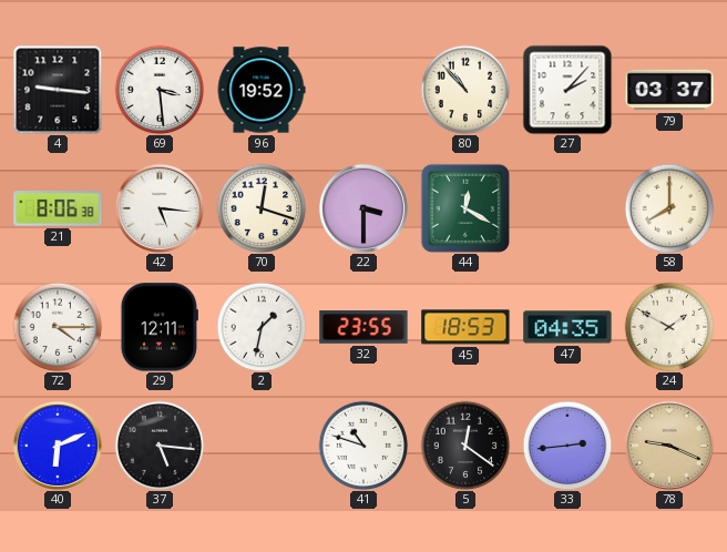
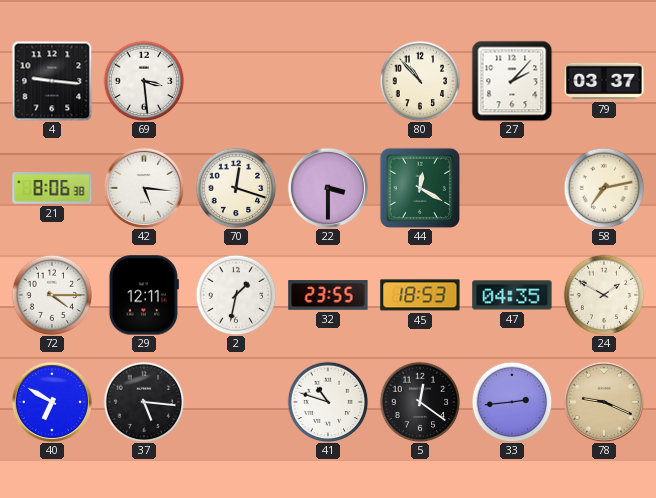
96: 19:52 -> none
58: 8:00 -> 7:13
40: 6:11 -> 6:50
